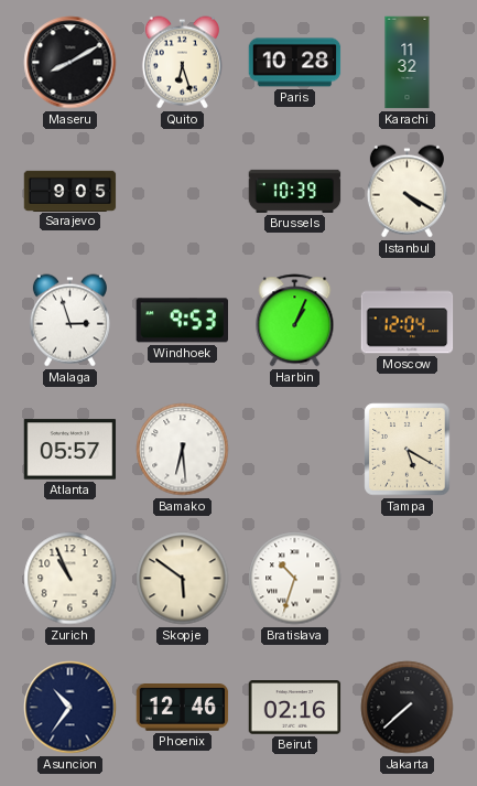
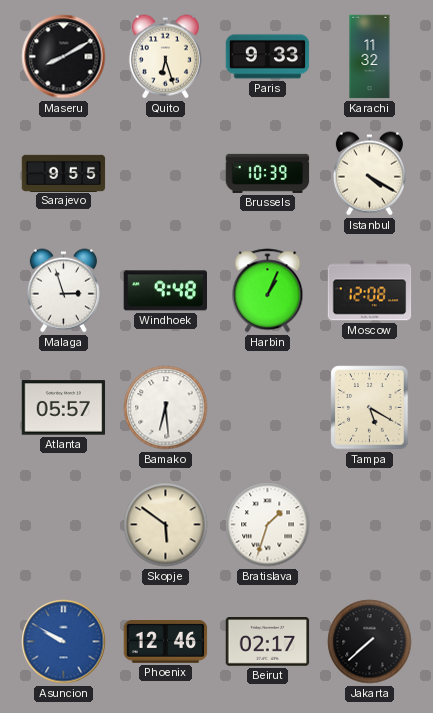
Paris: 10:28 -> 9:33
Sarajevo: 9:05 -> 9:55
Windhoek: 9:53 -> 9:48
Moscow: 12:04 -> 12:08
Zurich: 10:56 -> none
Bratislava: 10:33 -> 1:33
Asuncion: 10:36 -> 9:50
Asuncion dial: navy -> blue
Beirut: 02:16 -> 02:17
